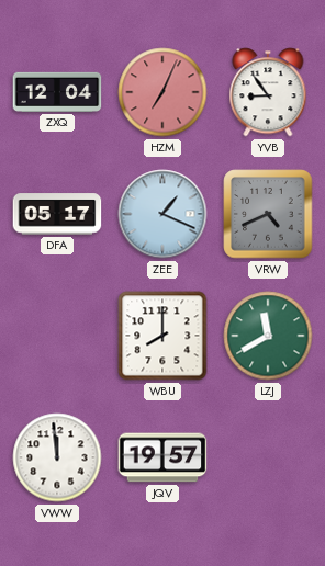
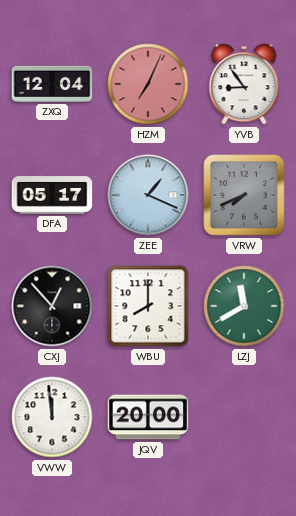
VRW: 4:41 -> 7:41
CXJ: none -> 12:53
JQV: 19:57 -> 20:00
